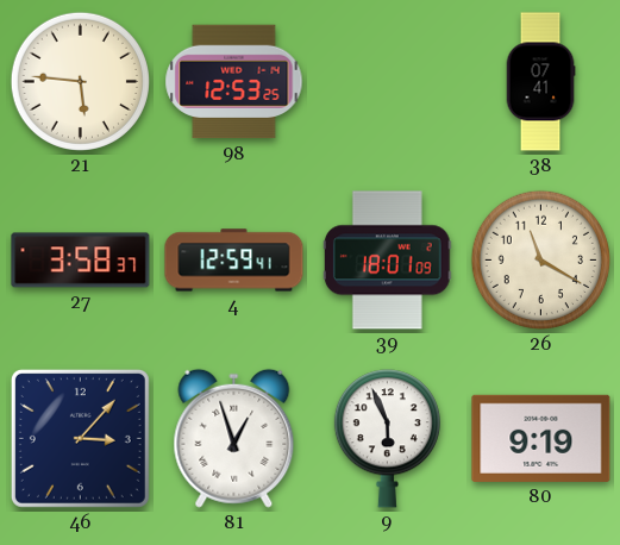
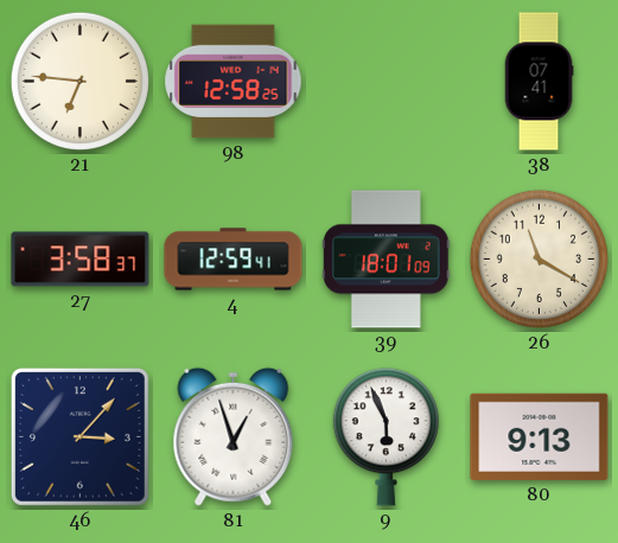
21: 5:46 -> 6:46
98: 12:53 -> 12:58
80: 9:19 -> 9:13
